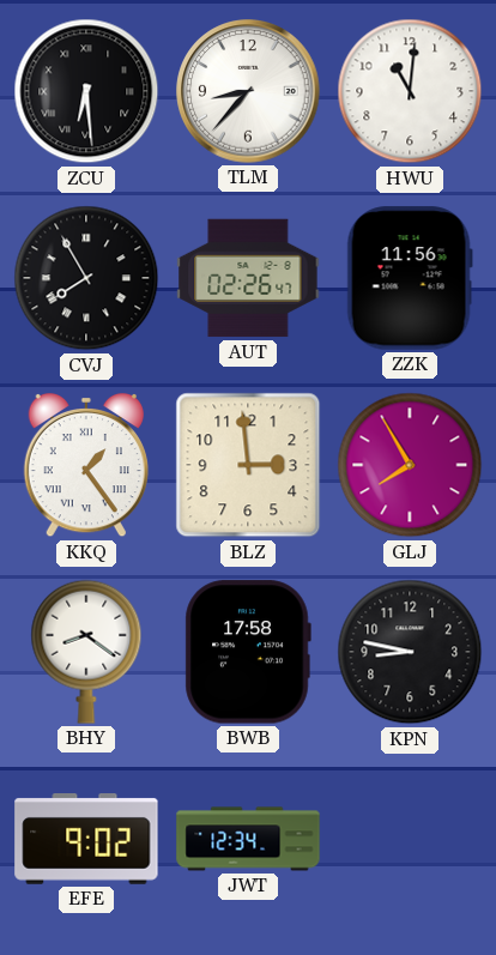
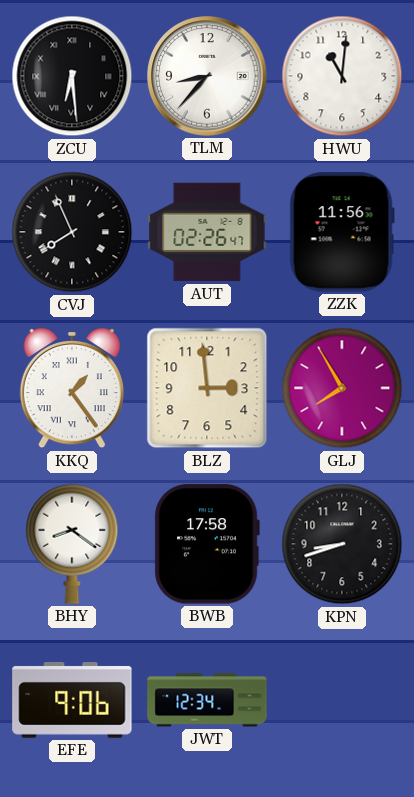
CVJ: 7:55 -> 7:56
KPN: 8:47 -> 8:42
EFE: 9:02 -> 9:06
